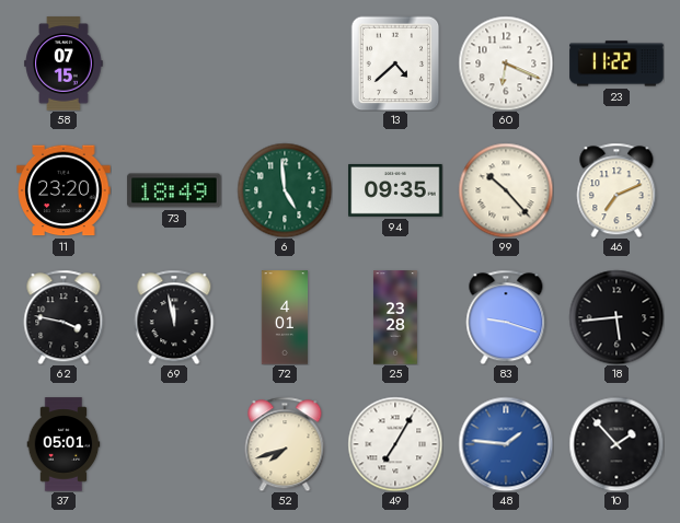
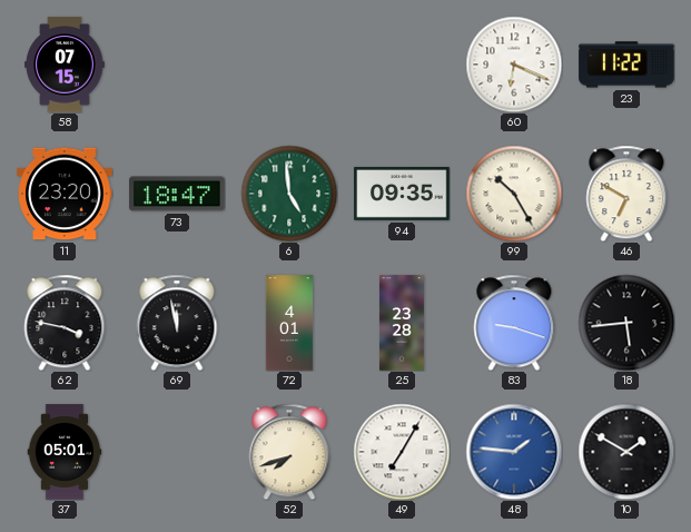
13: 4:38 -> none
73: 18:49 -> 18:47
99: 10:23 -> 10:25
46: 7:11 -> 6:50
10: 1:53 -> 1:50
